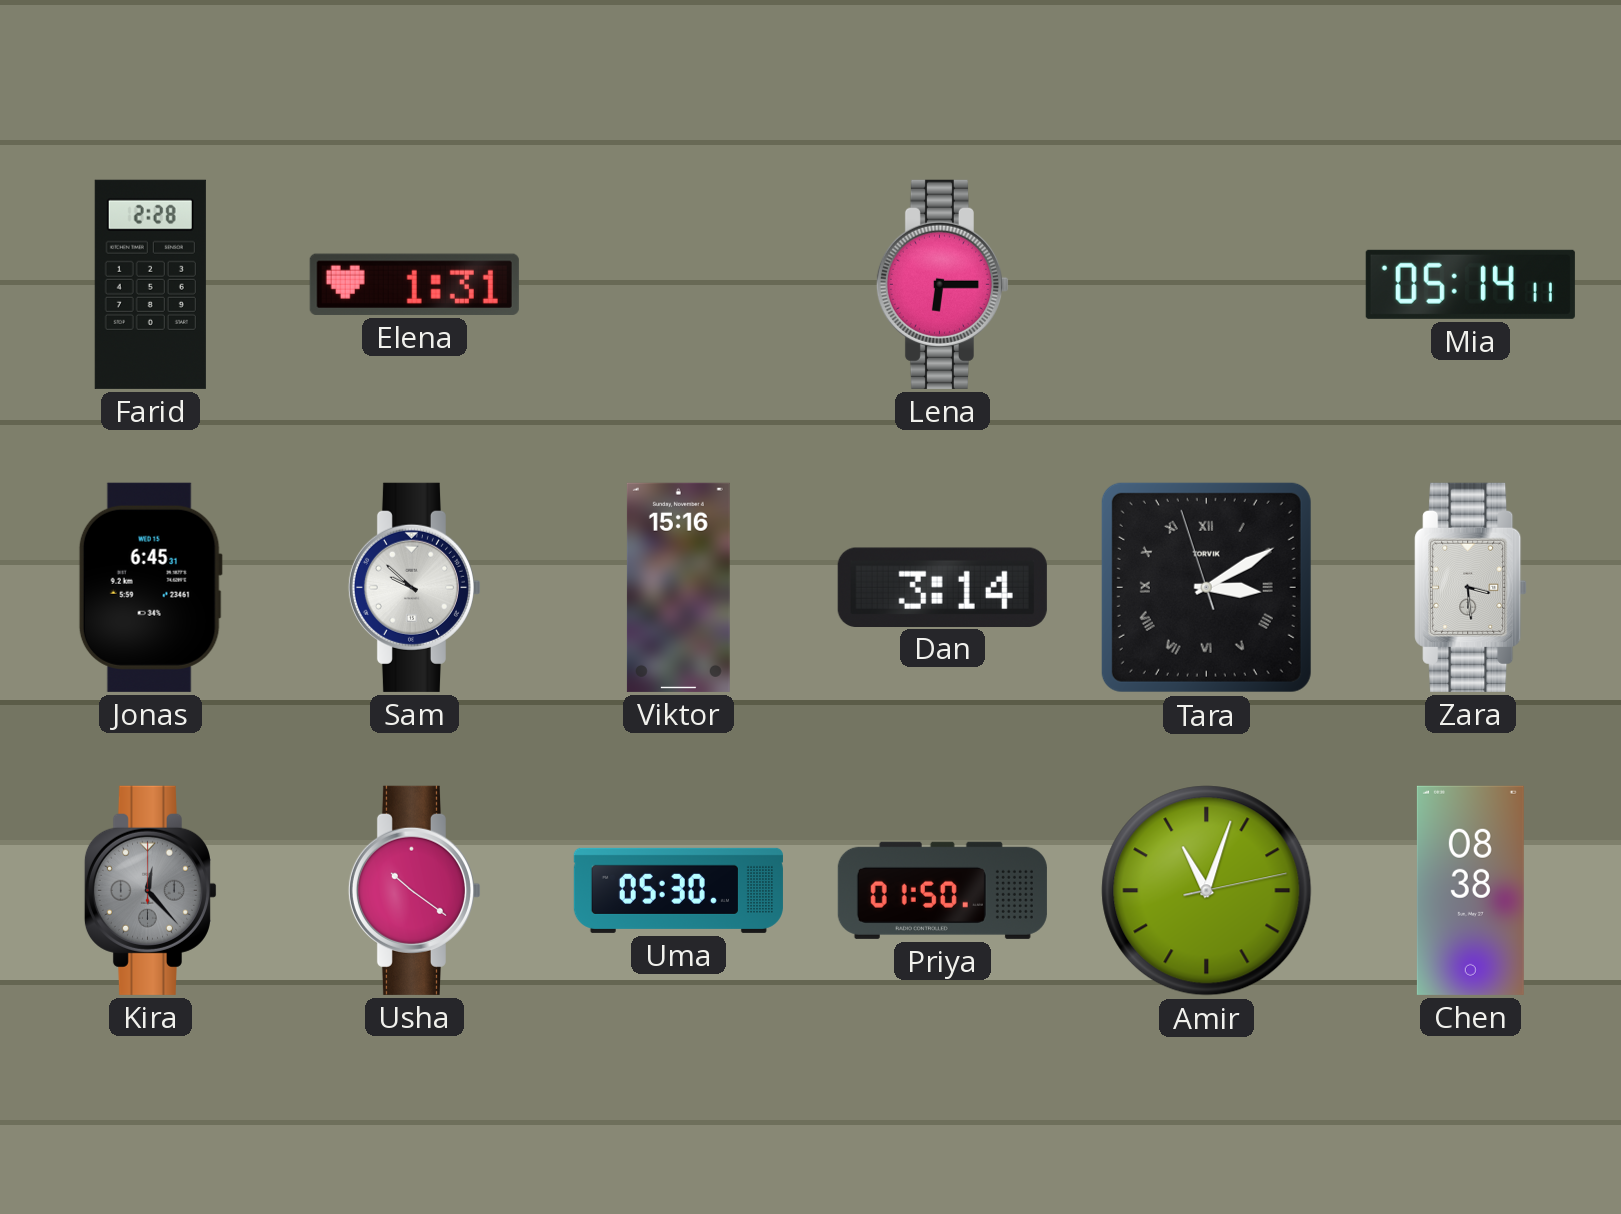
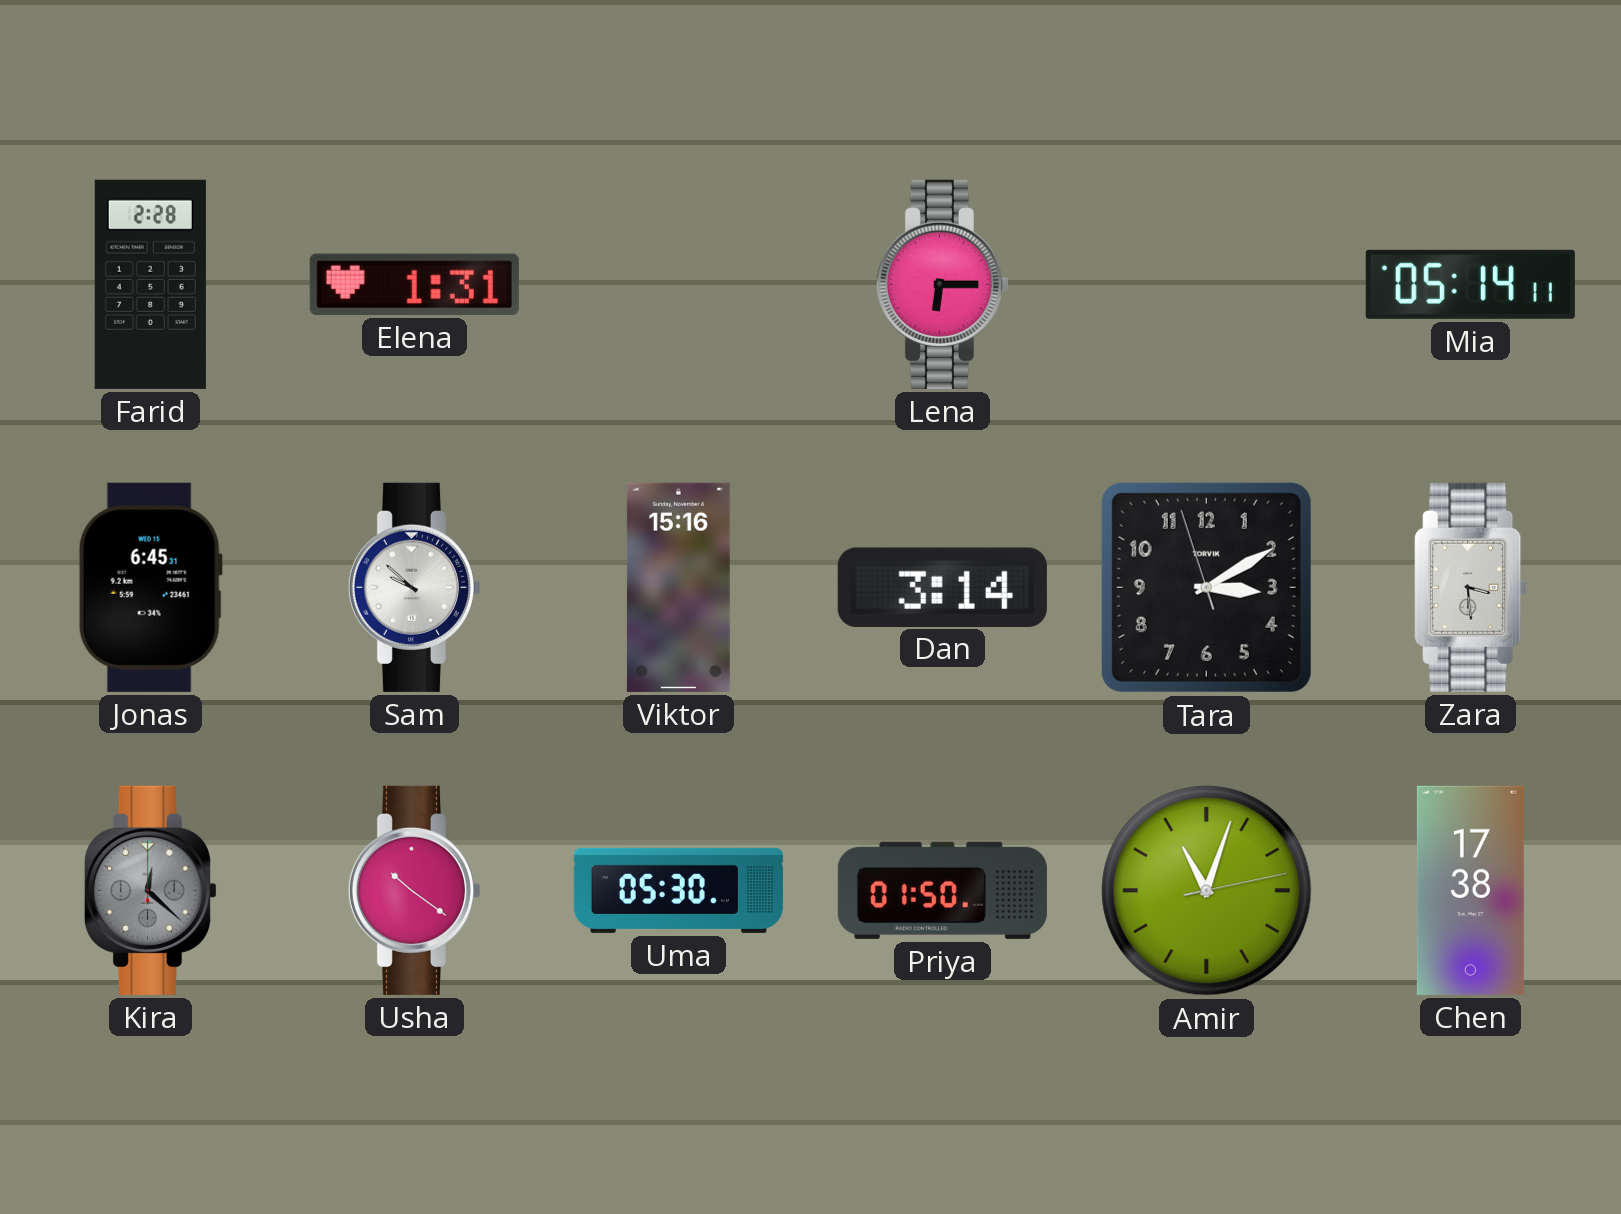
Tara numerals: Roman -> Arabic
Kira: 12:23 -> 12:22
Chen: 08:38 -> 17:38
